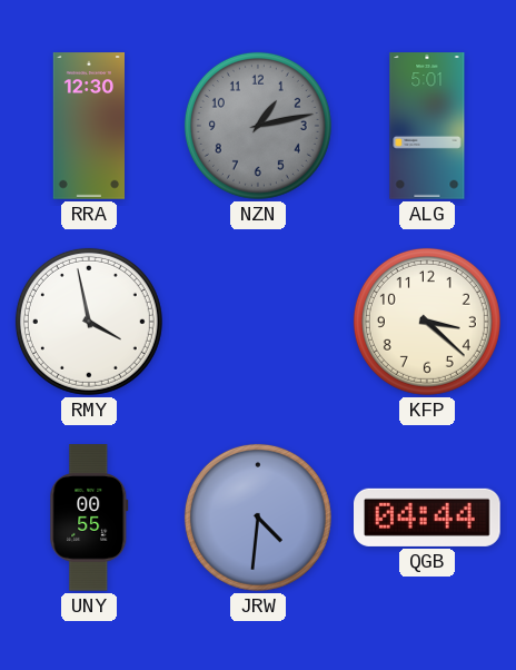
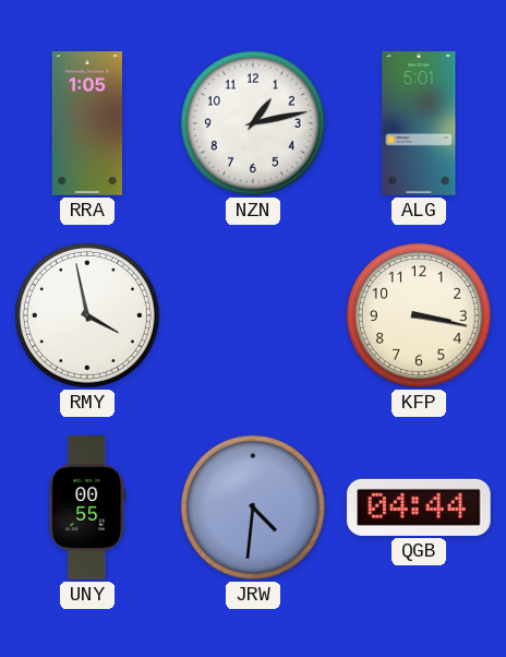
RRA: 12:30 -> 1:05
NZN dial: grey -> white
KFP: 3:22 -> 3:17
